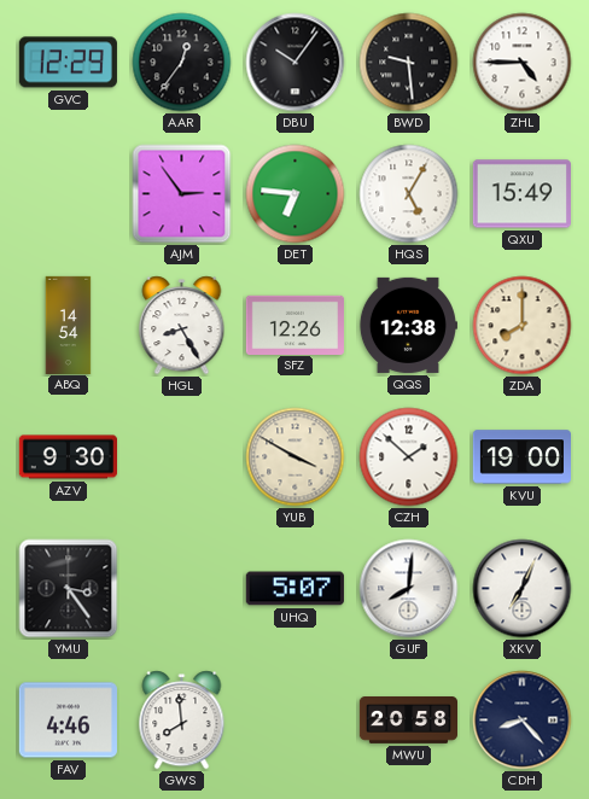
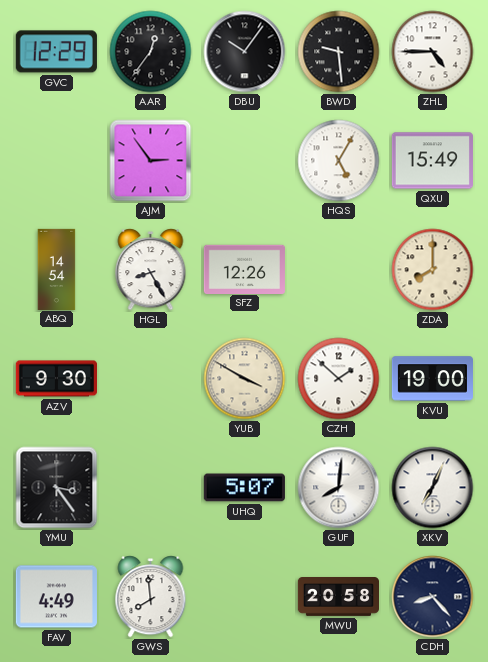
DET: 6:46 -> none
QQS: 12:38 -> none
FAV: 4:46 -> 4:49
